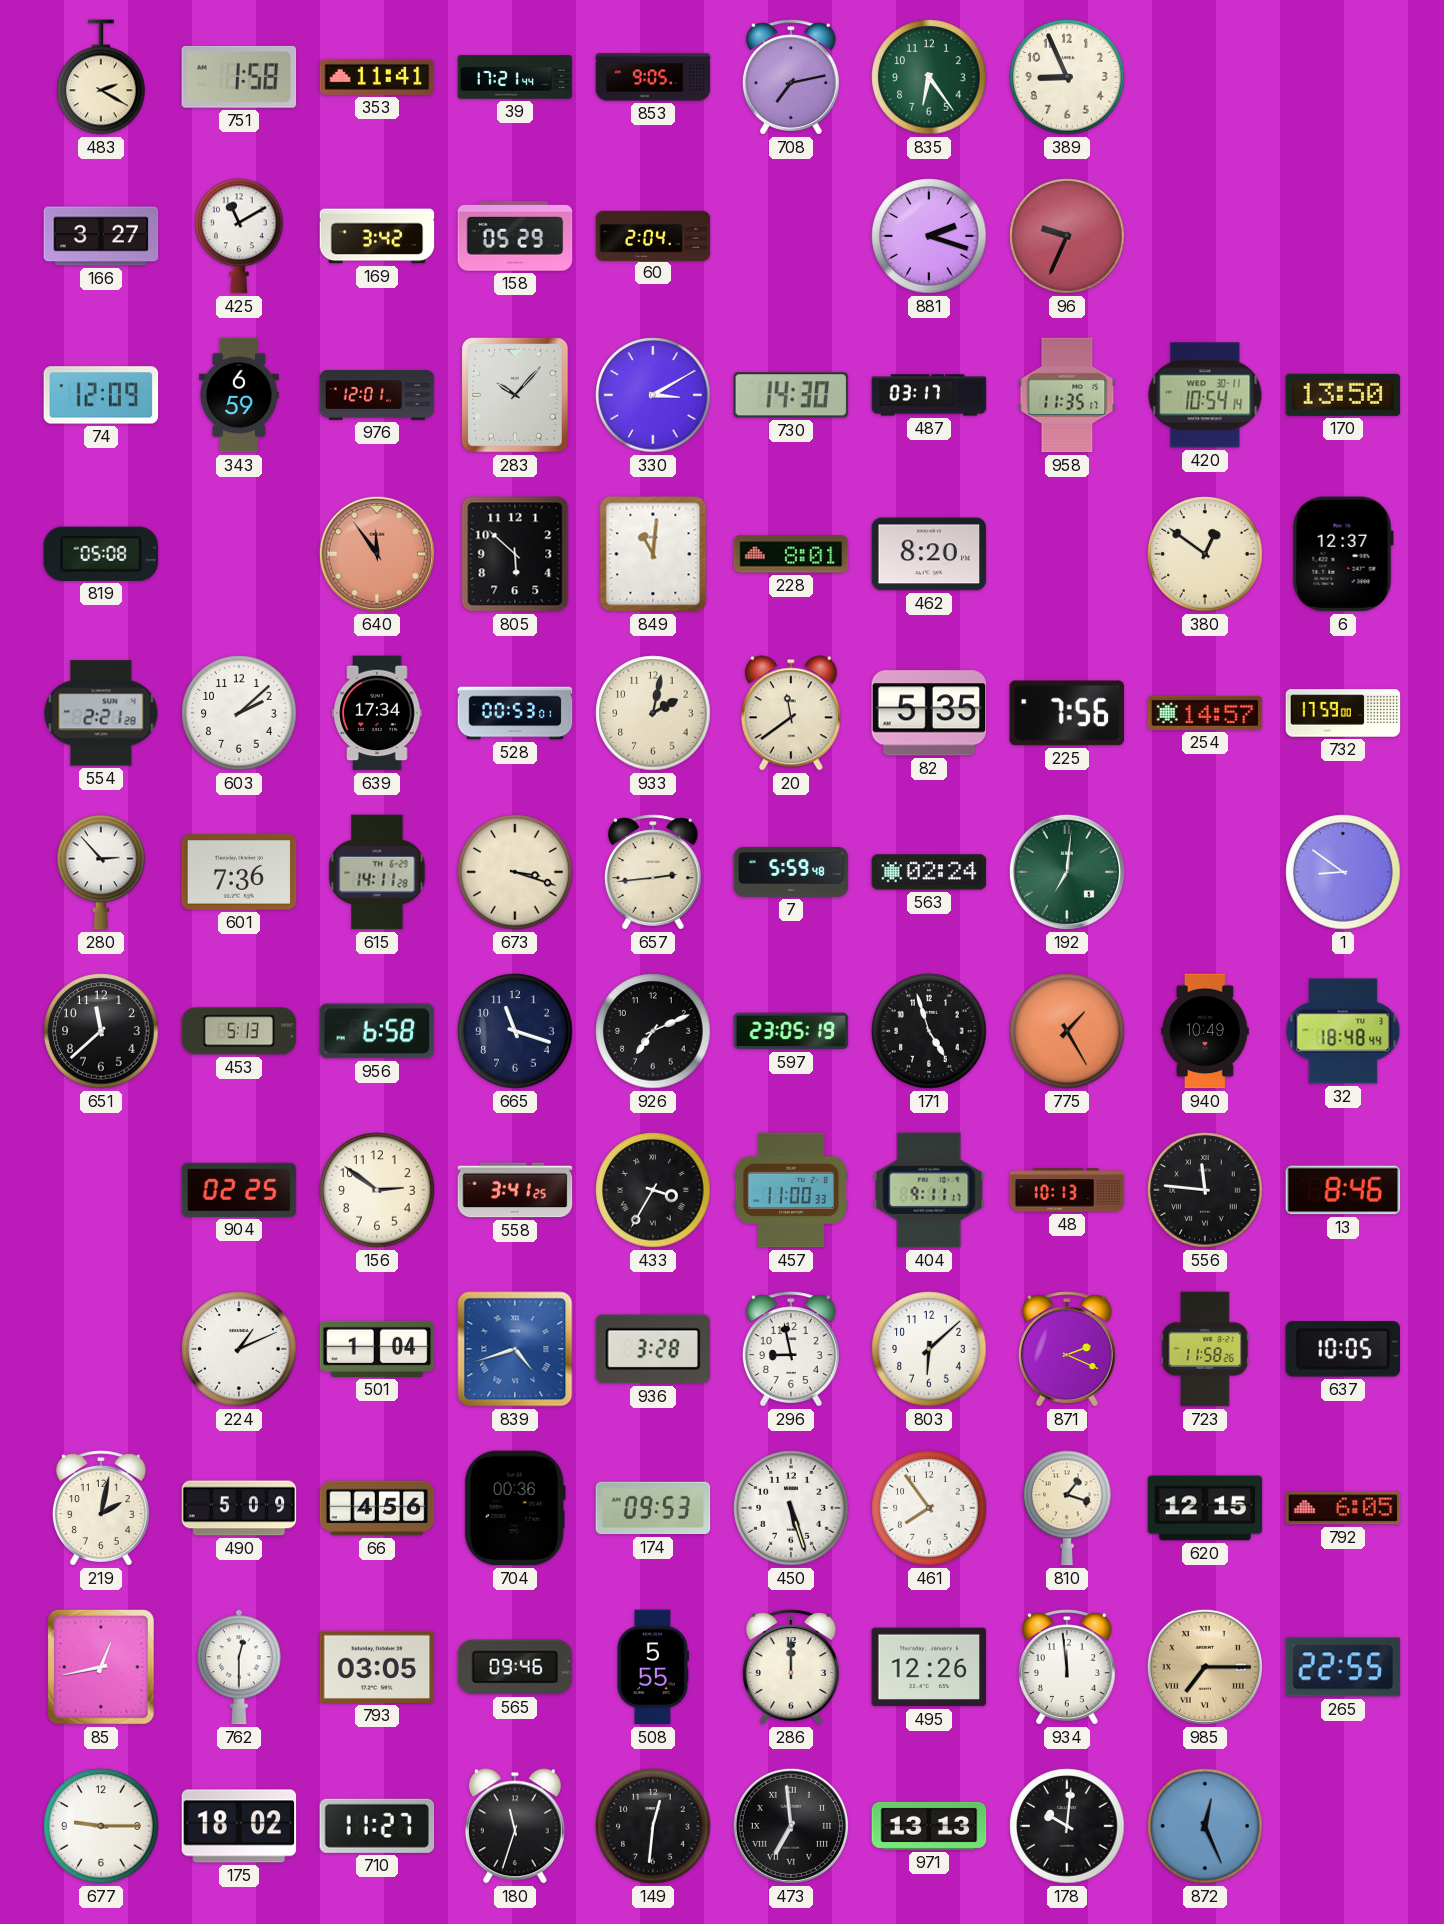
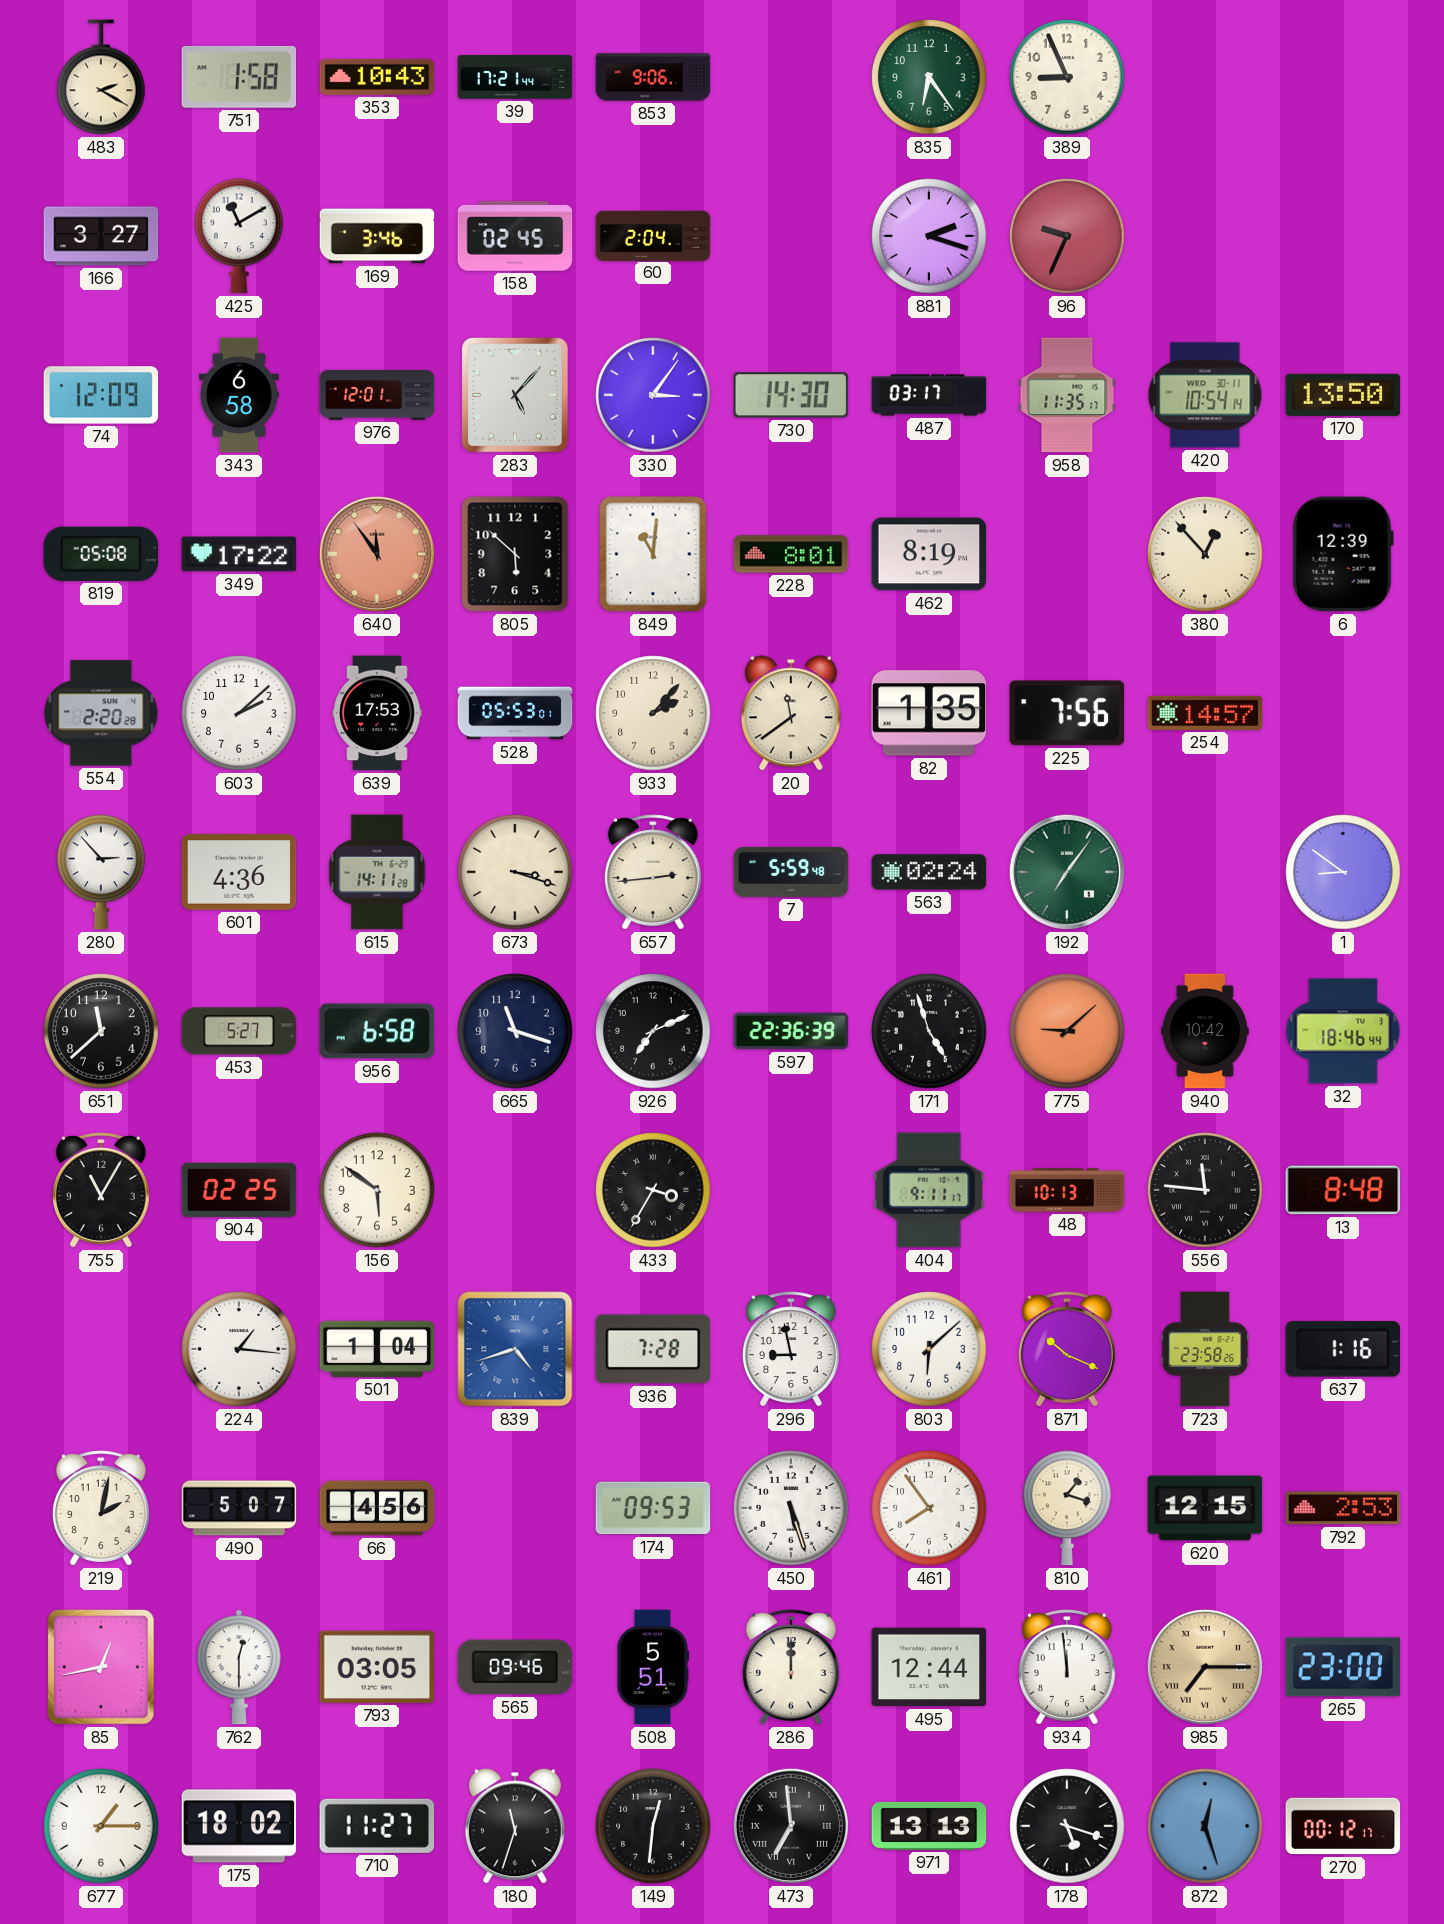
353: 11:41 -> 10:43
853: 9:05 -> 9:06
708: 7:13 -> none
169: 3:42 -> 3:46
158: 05:29 -> 02:45
343: 6:59 -> 6:58
283: 10:07 -> 5:07
330: 3:10 -> 3:06
349: none -> 17:22
462: 8:20 -> 8:19
380: 12:51 -> 12:53
6: 12:37 -> 12:39
554: 2:21 -> 2:20
639: 17:34 -> 17:53
528: 00:53 -> 05:53
933: 2:02 -> 2:07
82: 5:35 -> 1:35
732: 17:59 -> none
601: 7:36 -> 4:36
192: 7:01 -> 7:06
453: 5:13 -> 5:27
597: 23:05 -> 22:36
775: 1:25 -> 9:08
940: 10:49 -> 10:42
32: 18:48 -> 18:46
755: none -> 11:05
156: 2:51 -> 5:51
558: 3:41 -> none
457: 11:00 -> none
13: 8:46 -> 8:48
224: 1:11 -> 1:16
936: 3:28 -> 7:28
871: 2:19 -> 10:19
723: 11:58 -> 23:58
637: 10:05 -> 1:16
490: 5:09 -> 5:07
704: 00:36 -> none
792: 6:05 -> 2:53
508: 5:55 -> 5:51
495: 12:26 -> 12:44
265: 22:55 -> 23:00
677: 9:15 -> 1:15
178: 10:01 -> 5:18
872: 12:26 -> 12:27
270: none -> 00:12
